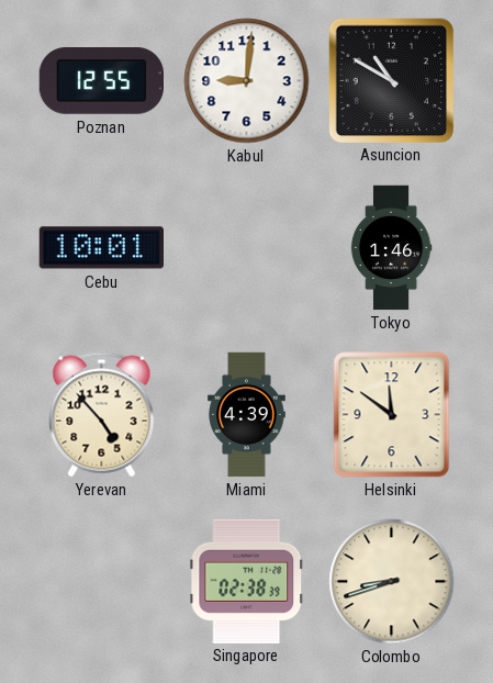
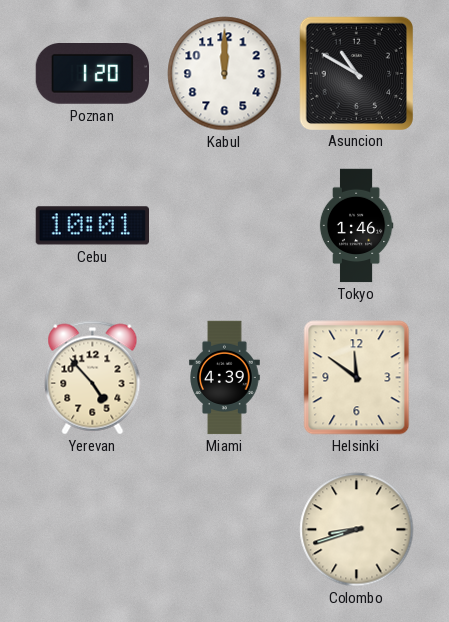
Poznan: 12:55 -> 1:20
Kabul: 9:01 -> 12:00
Singapore: 02:38 -> none
